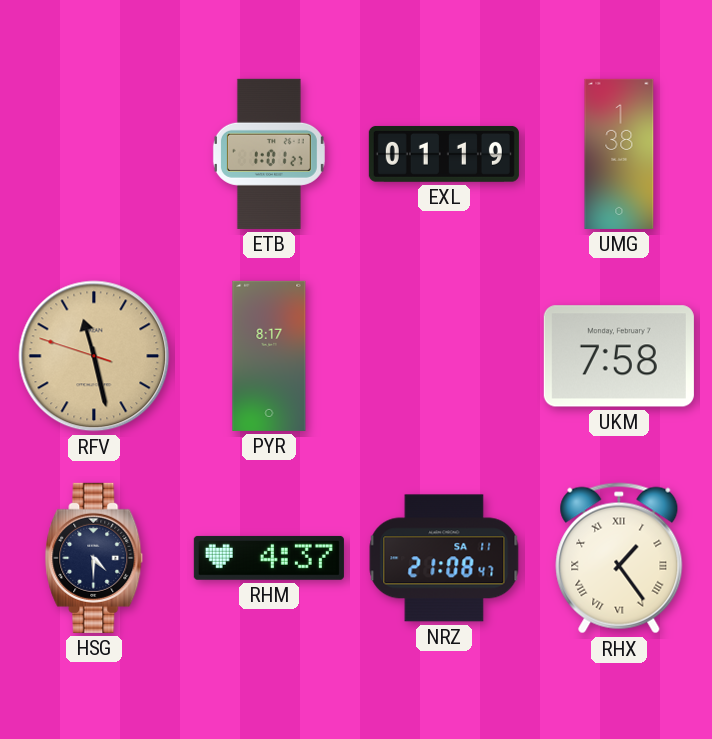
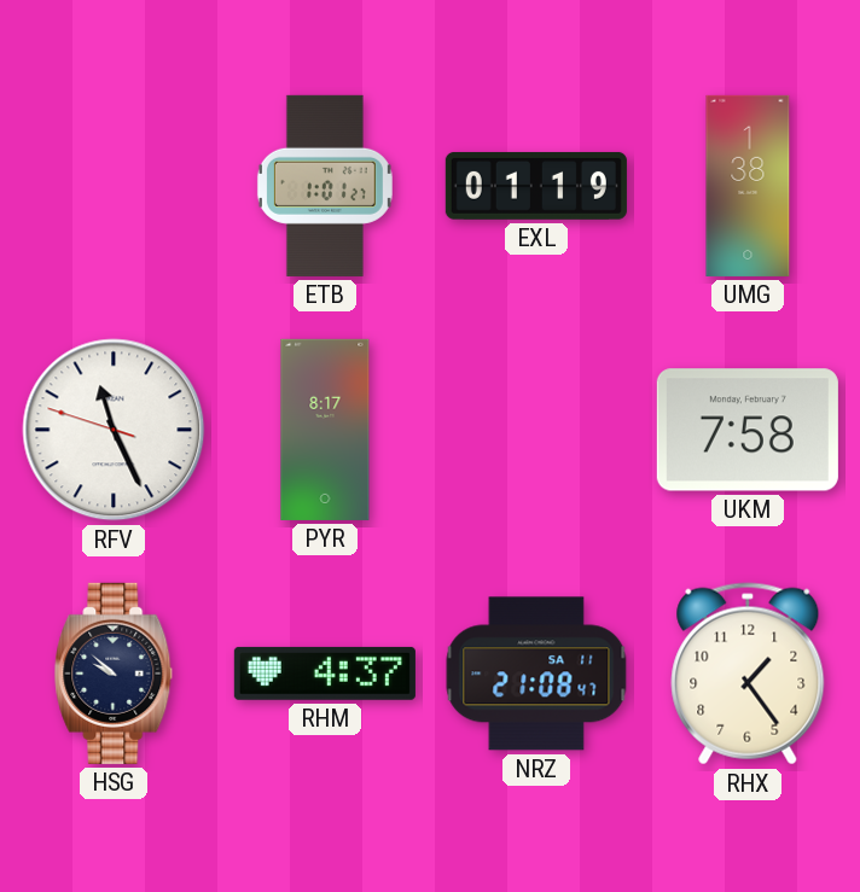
RFV: 11:27 -> 11:25
RFV dial: champagne -> white
HSG: 4:30 -> 9:52
RHX numerals: Roman -> Arabic
